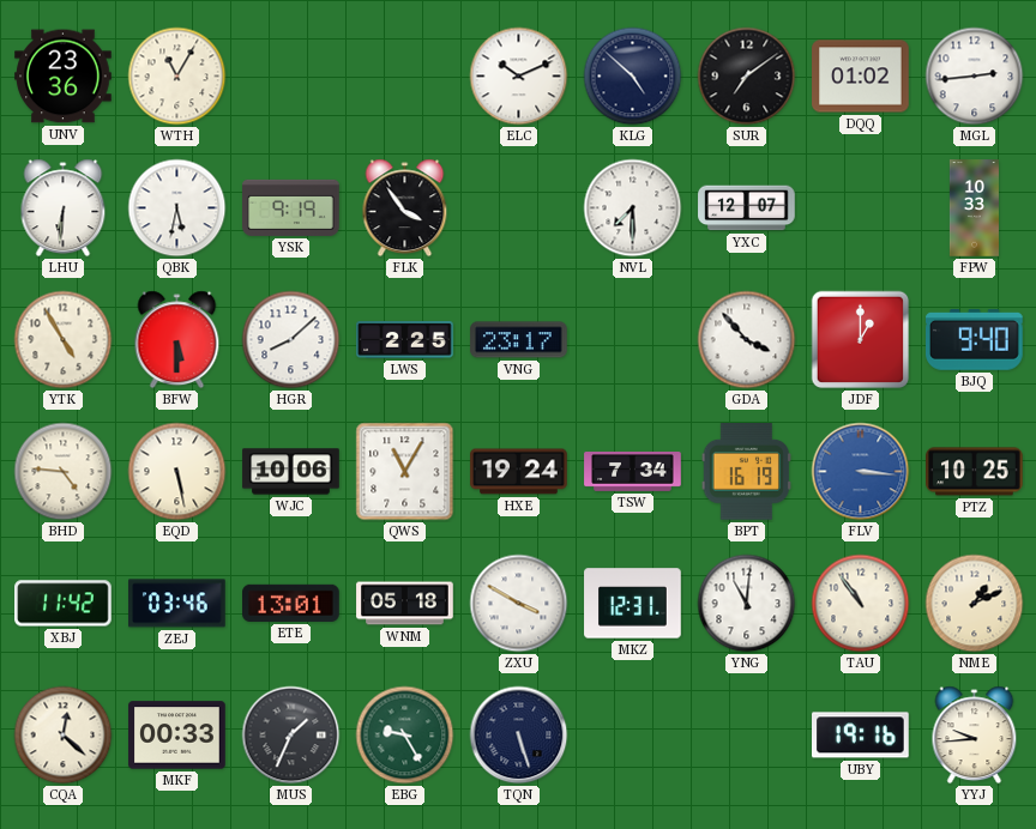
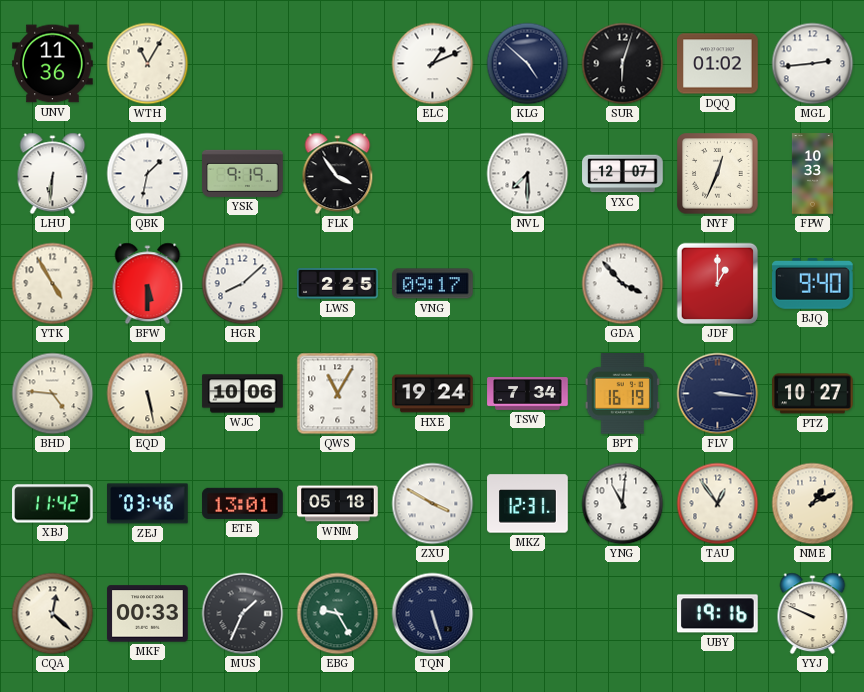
UNV: 23:36 -> 11:36
ELC: 10:11 -> 1:11
SUR: 7:09 -> 6:03
QBK: 5:32 -> 1:32
NYF: none -> 12:34
VNG: 23:17 -> 09:17
FLV dial: blue -> navy
PTZ: 10:25 -> 10:27
TAU: 10:54 -> 12:54
YYJ: 9:44 -> 9:49
